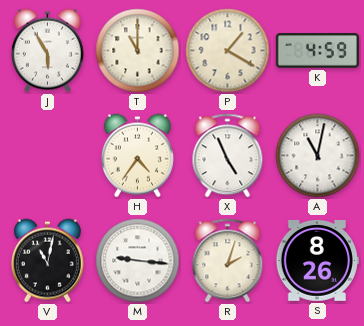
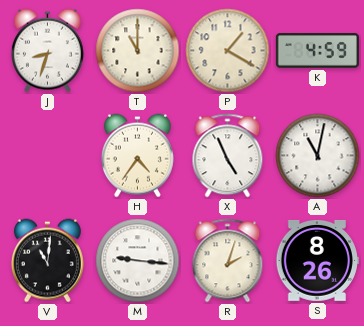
J: 5:55 -> 8:33
V: 11:02 -> 11:01
